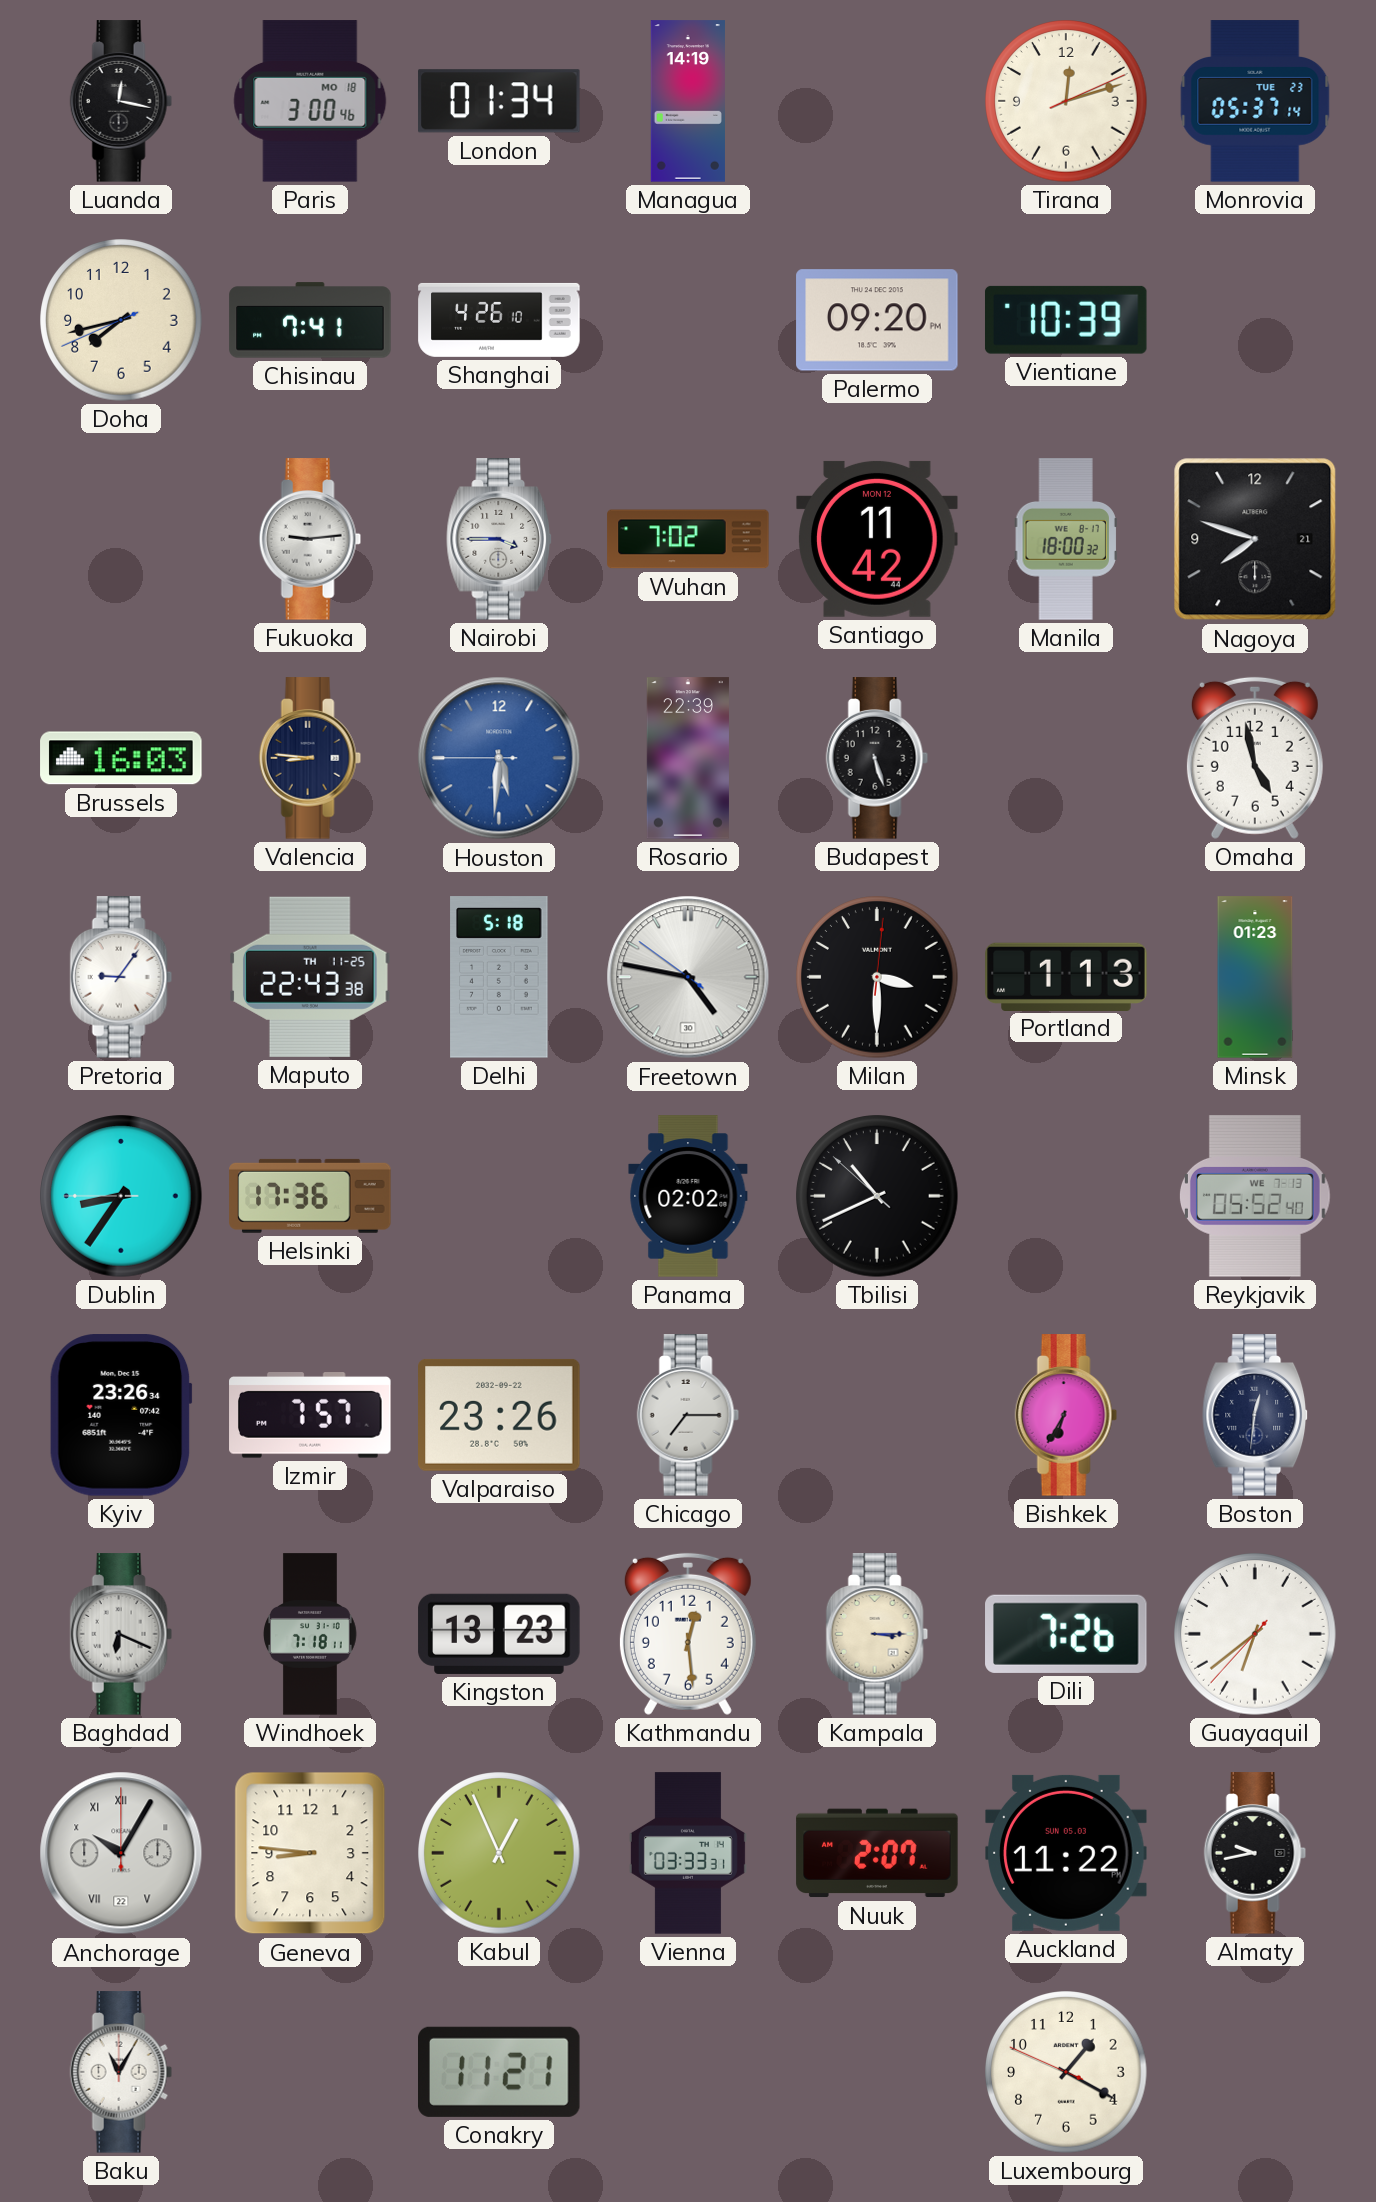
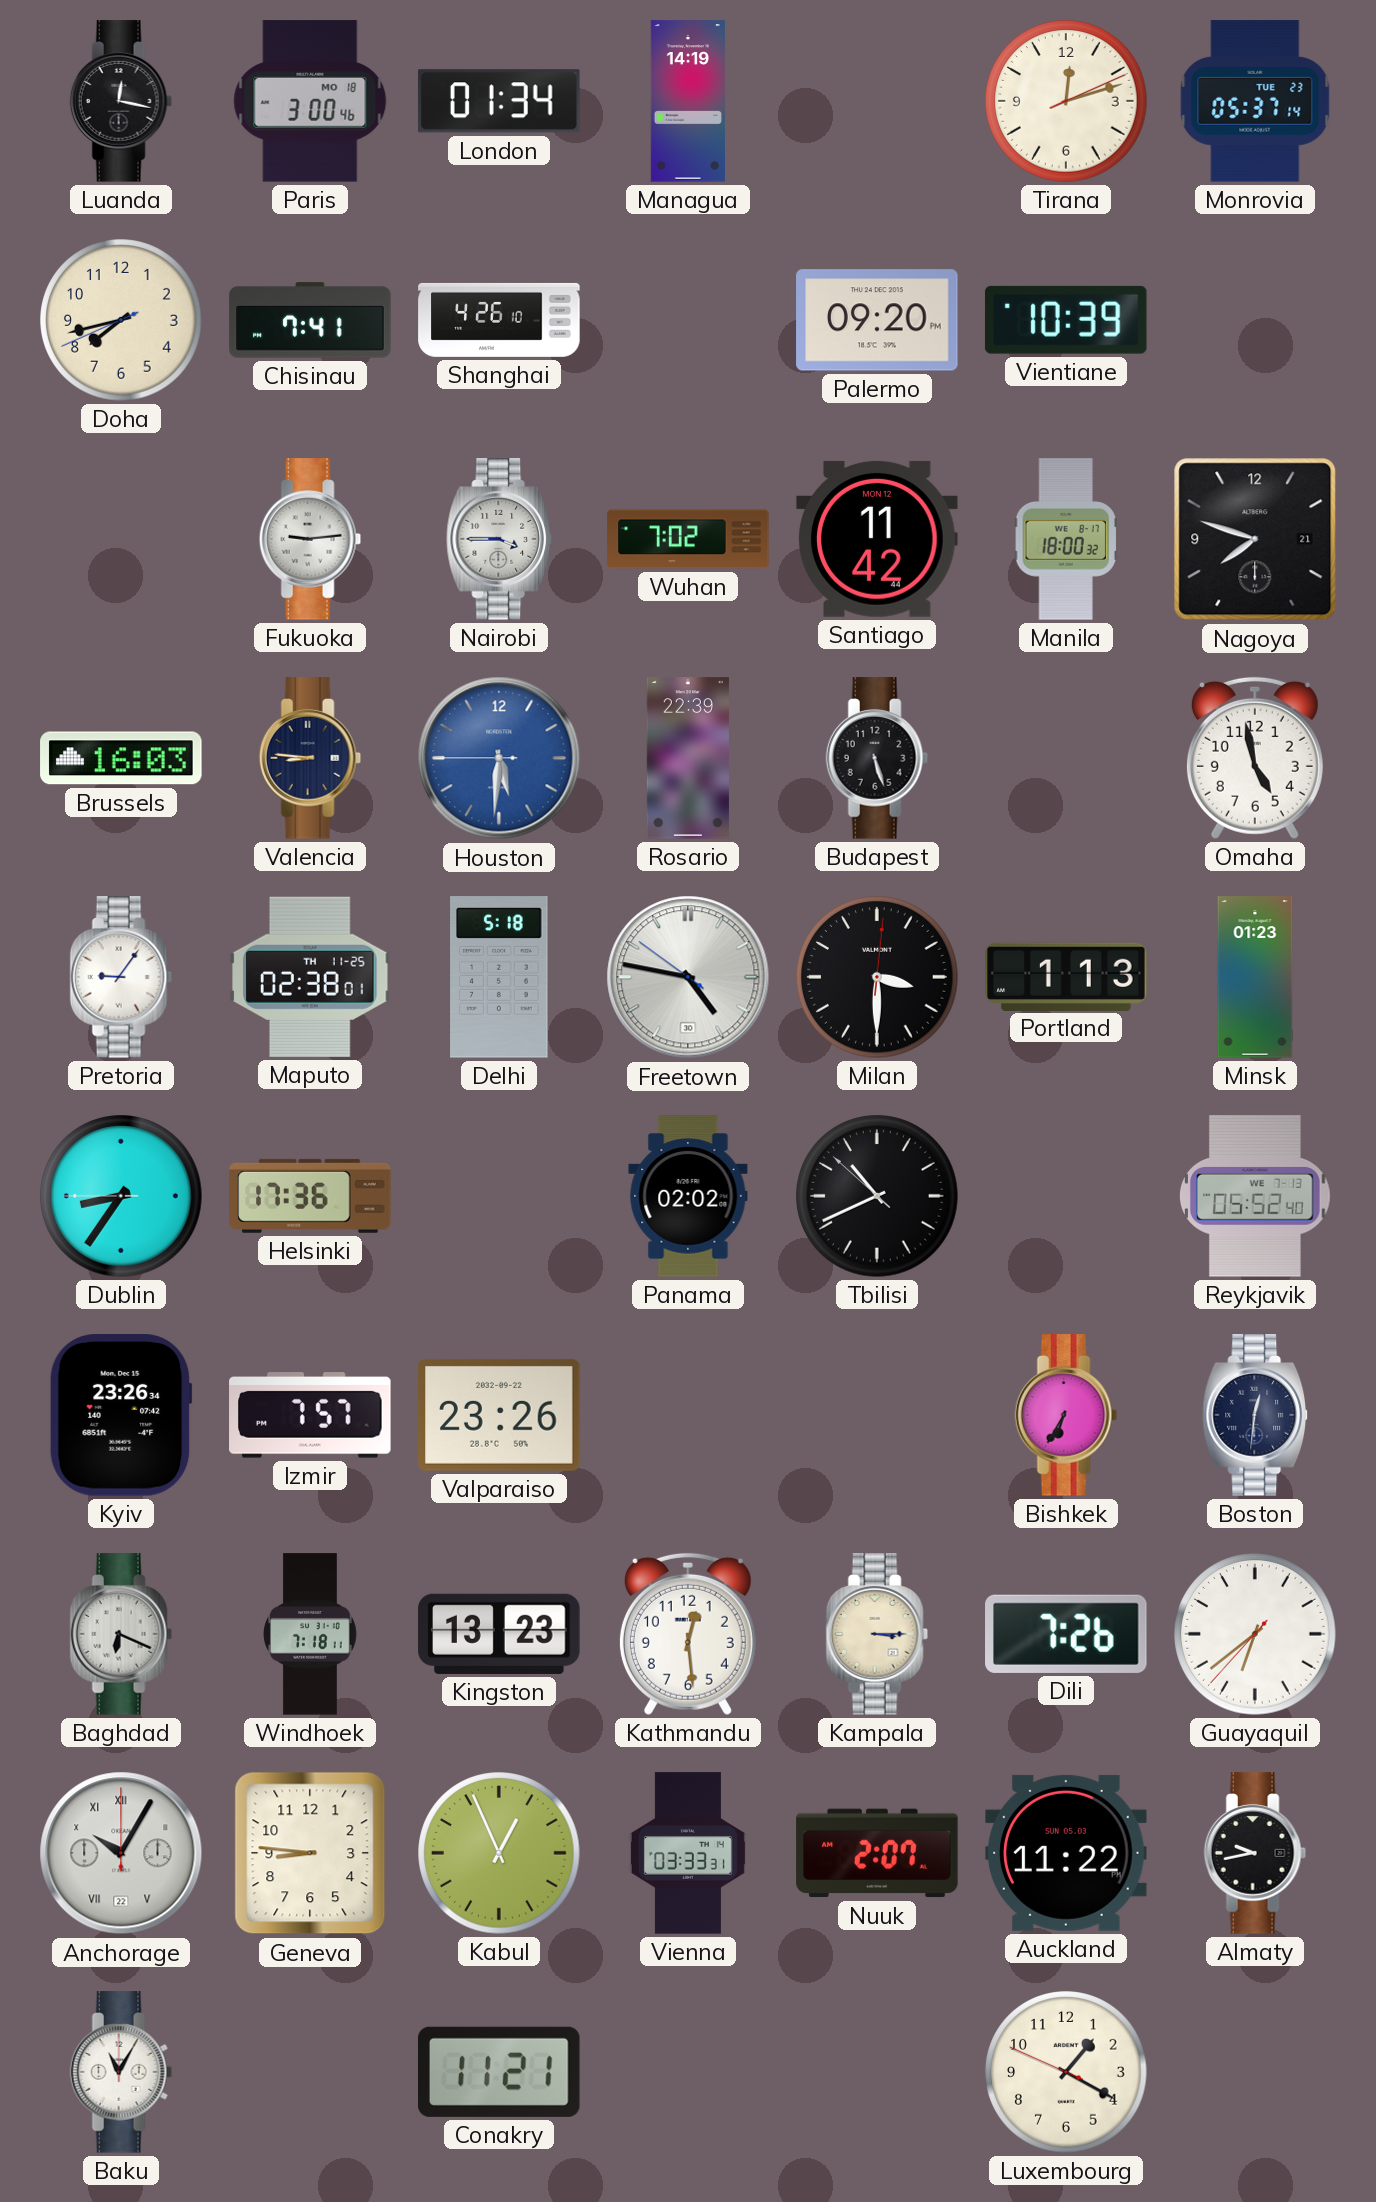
Maputo: 22:43 -> 02:38
Chicago: 7:15 -> none
